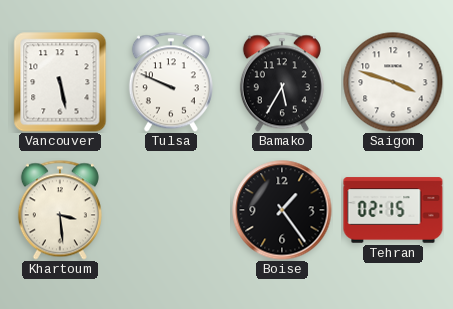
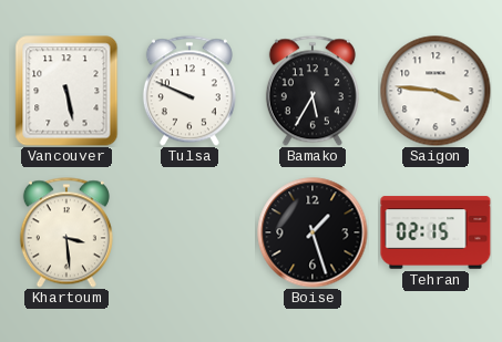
Saigon: 3:48 -> 3:46
Boise: 1:24 -> 1:27
